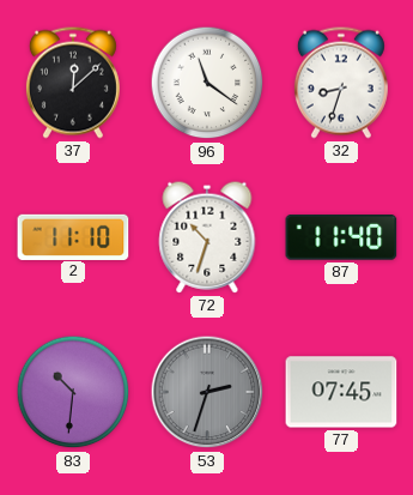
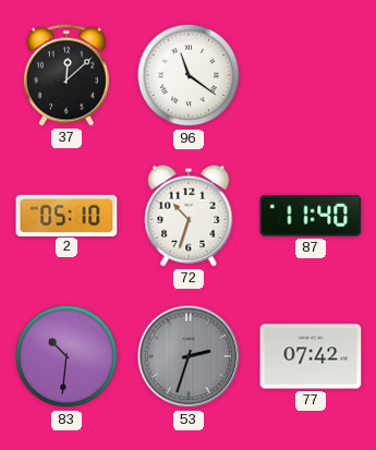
32: 8:33 -> none
2: 11:10 -> 05:10
77: 07:45 -> 07:42
